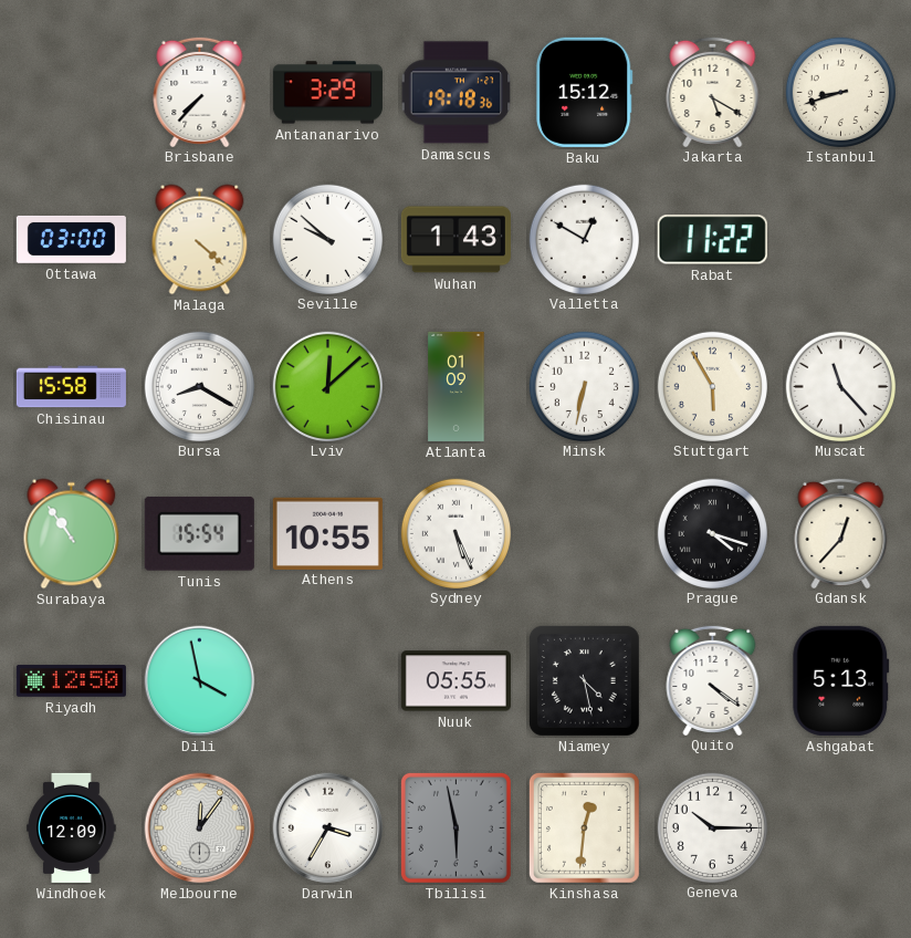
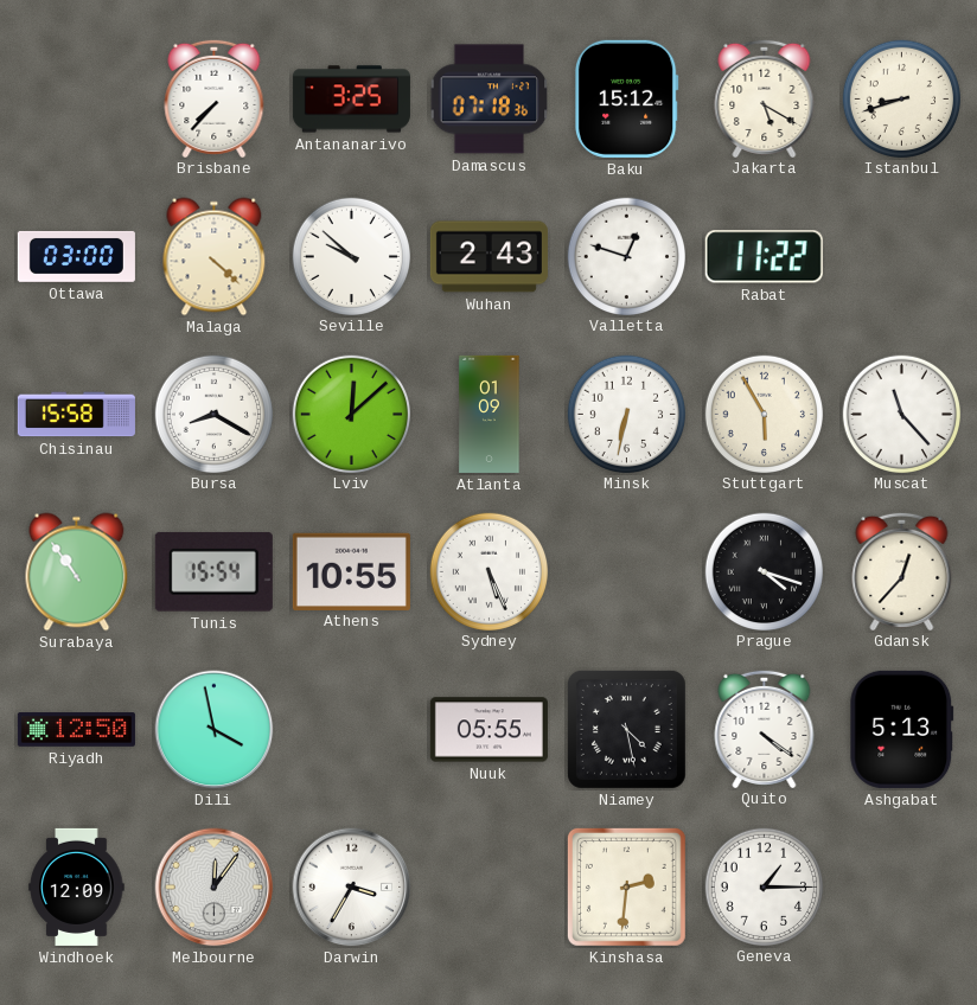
Antananarivo: 3:29 -> 3:25
Damascus: 19:18 -> 07:18
Wuhan: 1:43 -> 2:43
Valletta: 12:50 -> 12:48
Tbilisi: 5:58 -> none
Kinshasa: 12:31 -> 2:31
Geneva: 10:15 -> 1:15
